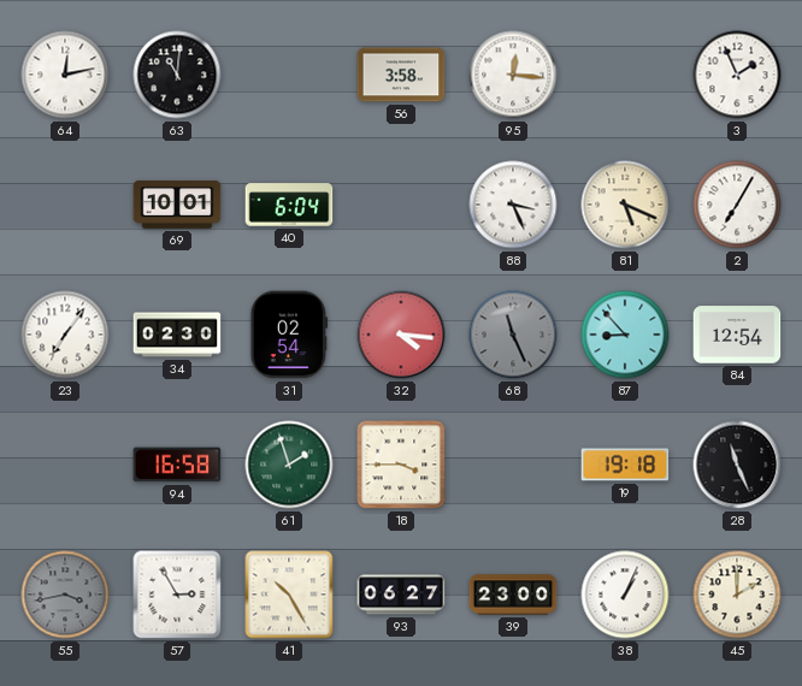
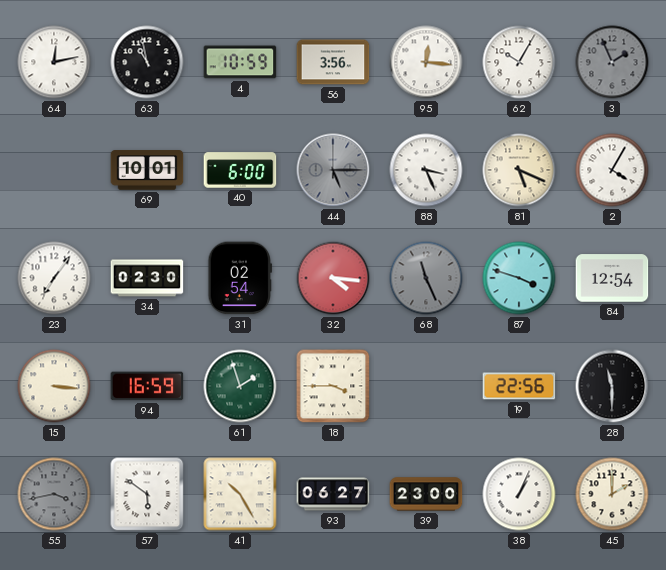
63: 11:01 -> 10:58
4: none -> 10:59
56: 3:58 -> 3:56
62: none -> 10:05
3 dial: white -> grey
40: 6:04 -> 6:00
44: none -> 5:15
2: 7:05 -> 4:05
87: 8:53 -> 3:48
15: none -> 3:16
94: 16:58 -> 16:59
19: 19:18 -> 22:56
28: 11:26 -> 11:30
57: 2:55 -> 5:51
